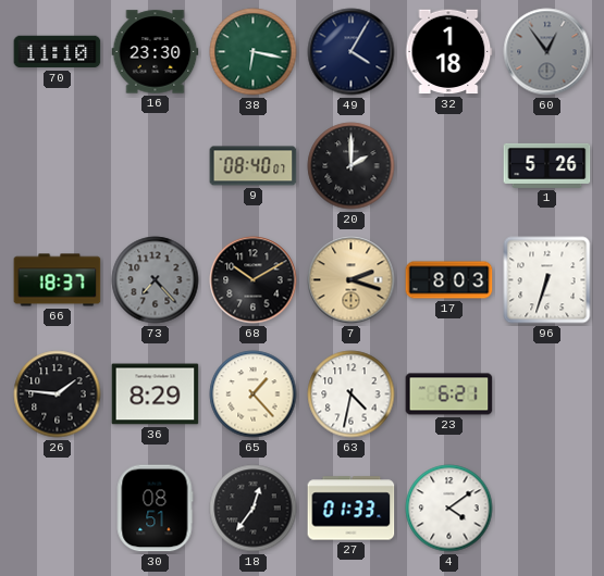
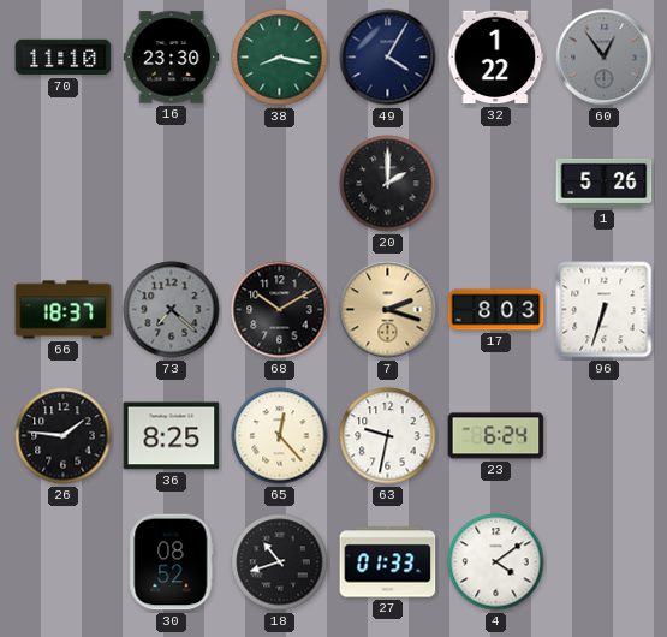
38: 6:17 -> 8:17
32: 1:18 -> 1:22
9: 08:40 -> none
73: 7:23 -> 7:22
36: 8:29 -> 8:25
65: 1:23 -> 12:23
63: 4:32 -> 9:32
23: 6:21 -> 6:24
30: 08:51 -> 08:52
18: 12:36 -> 10:42
